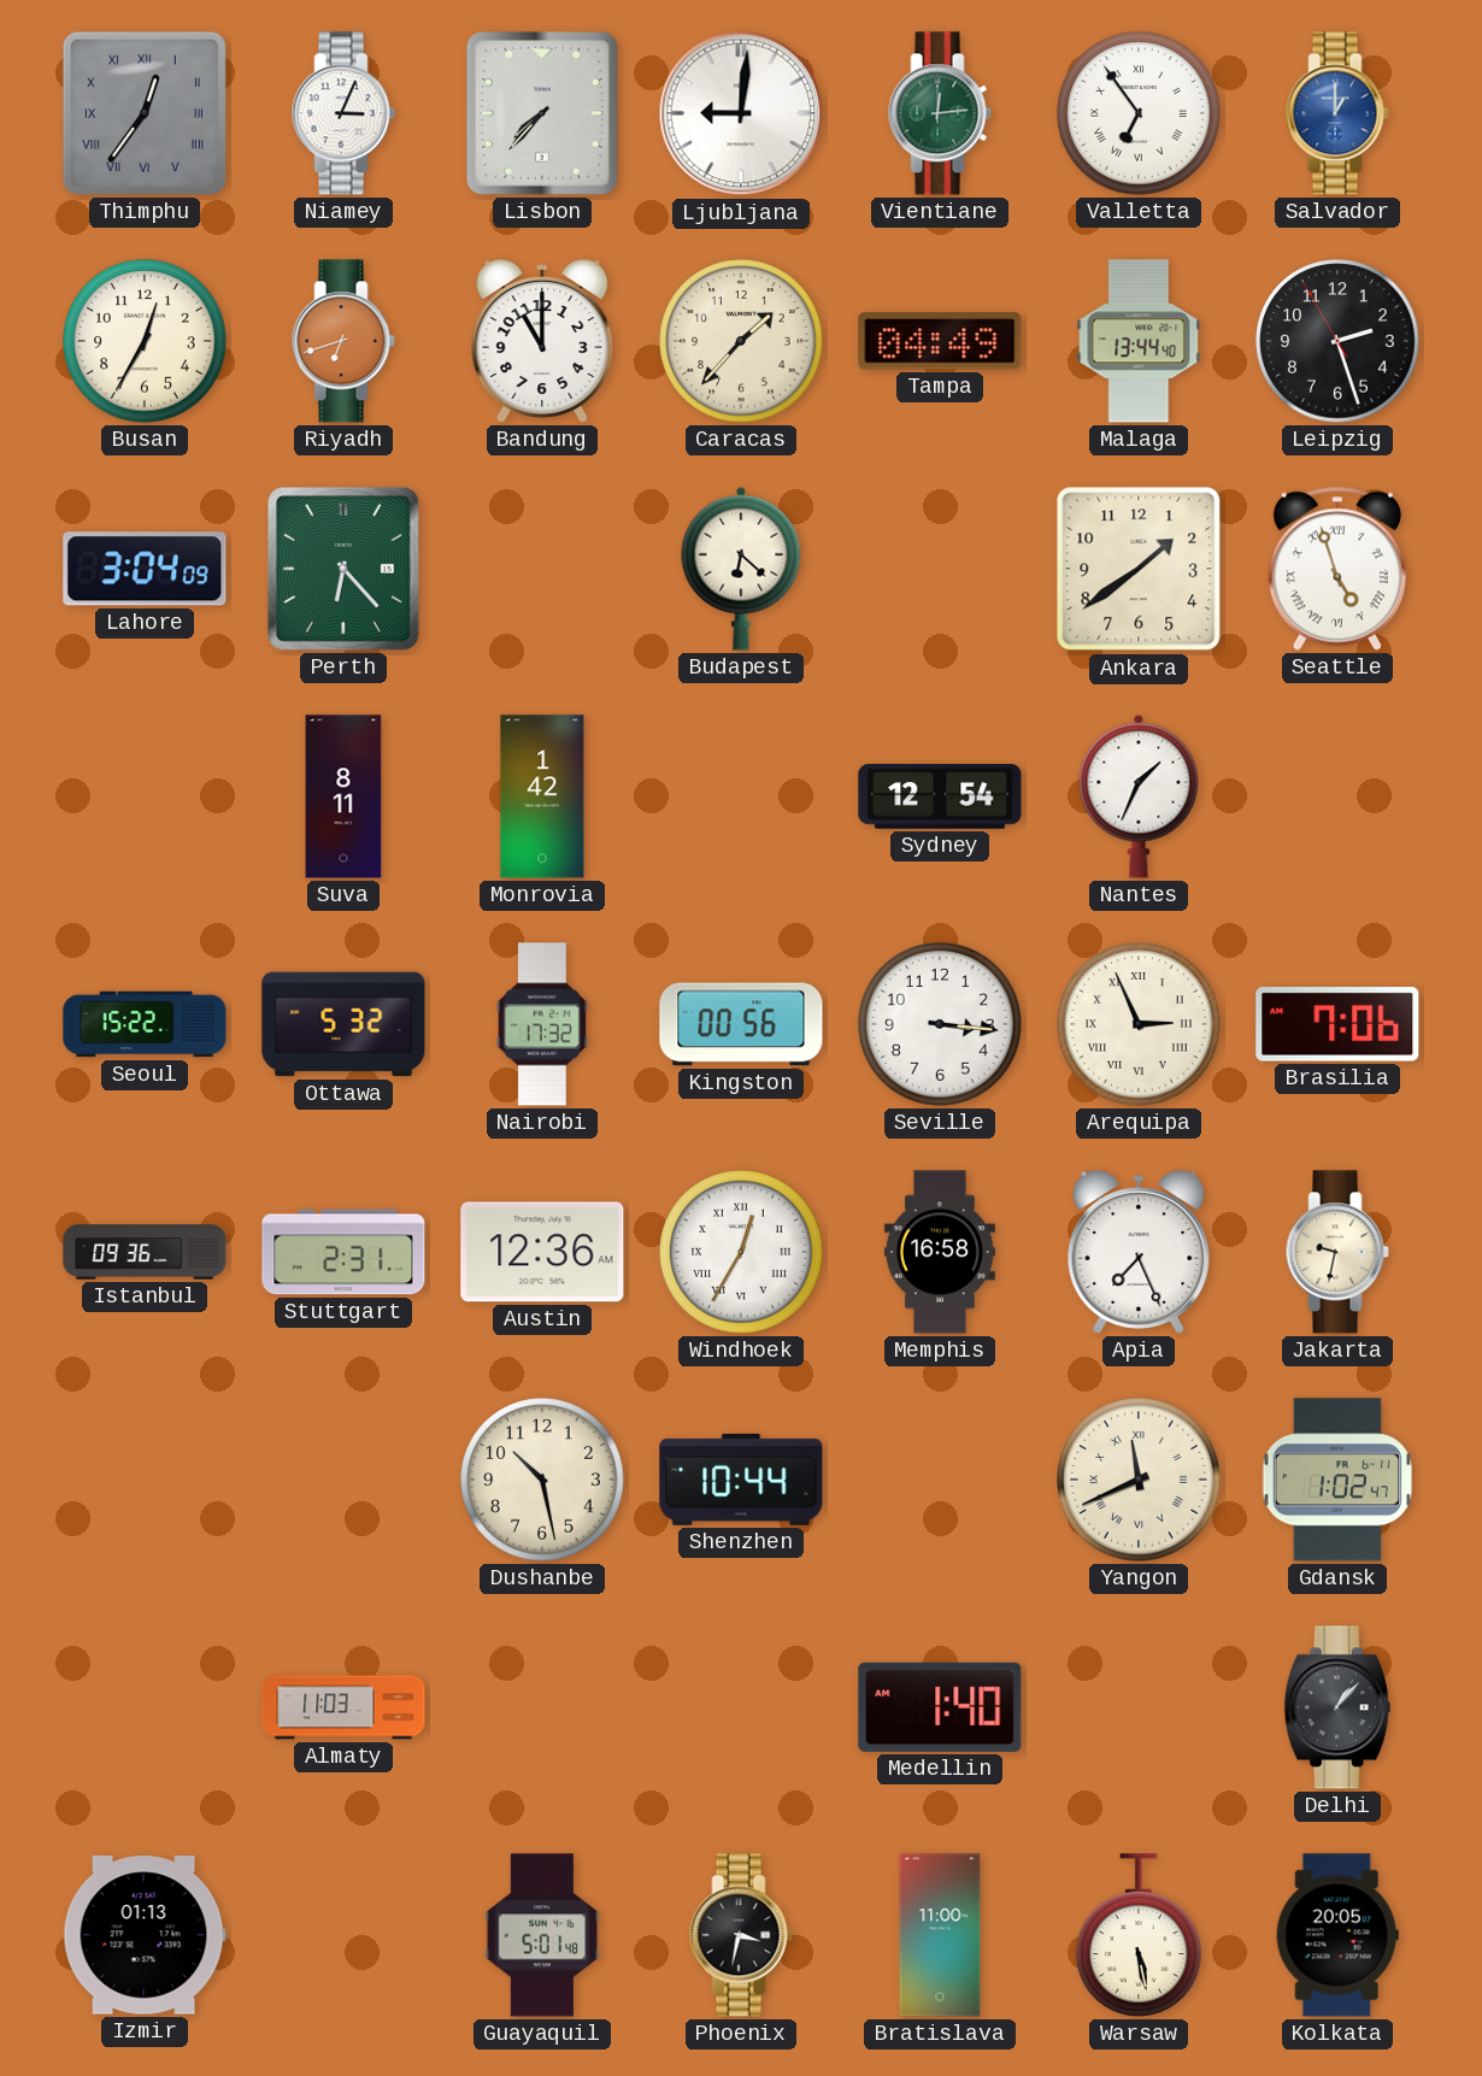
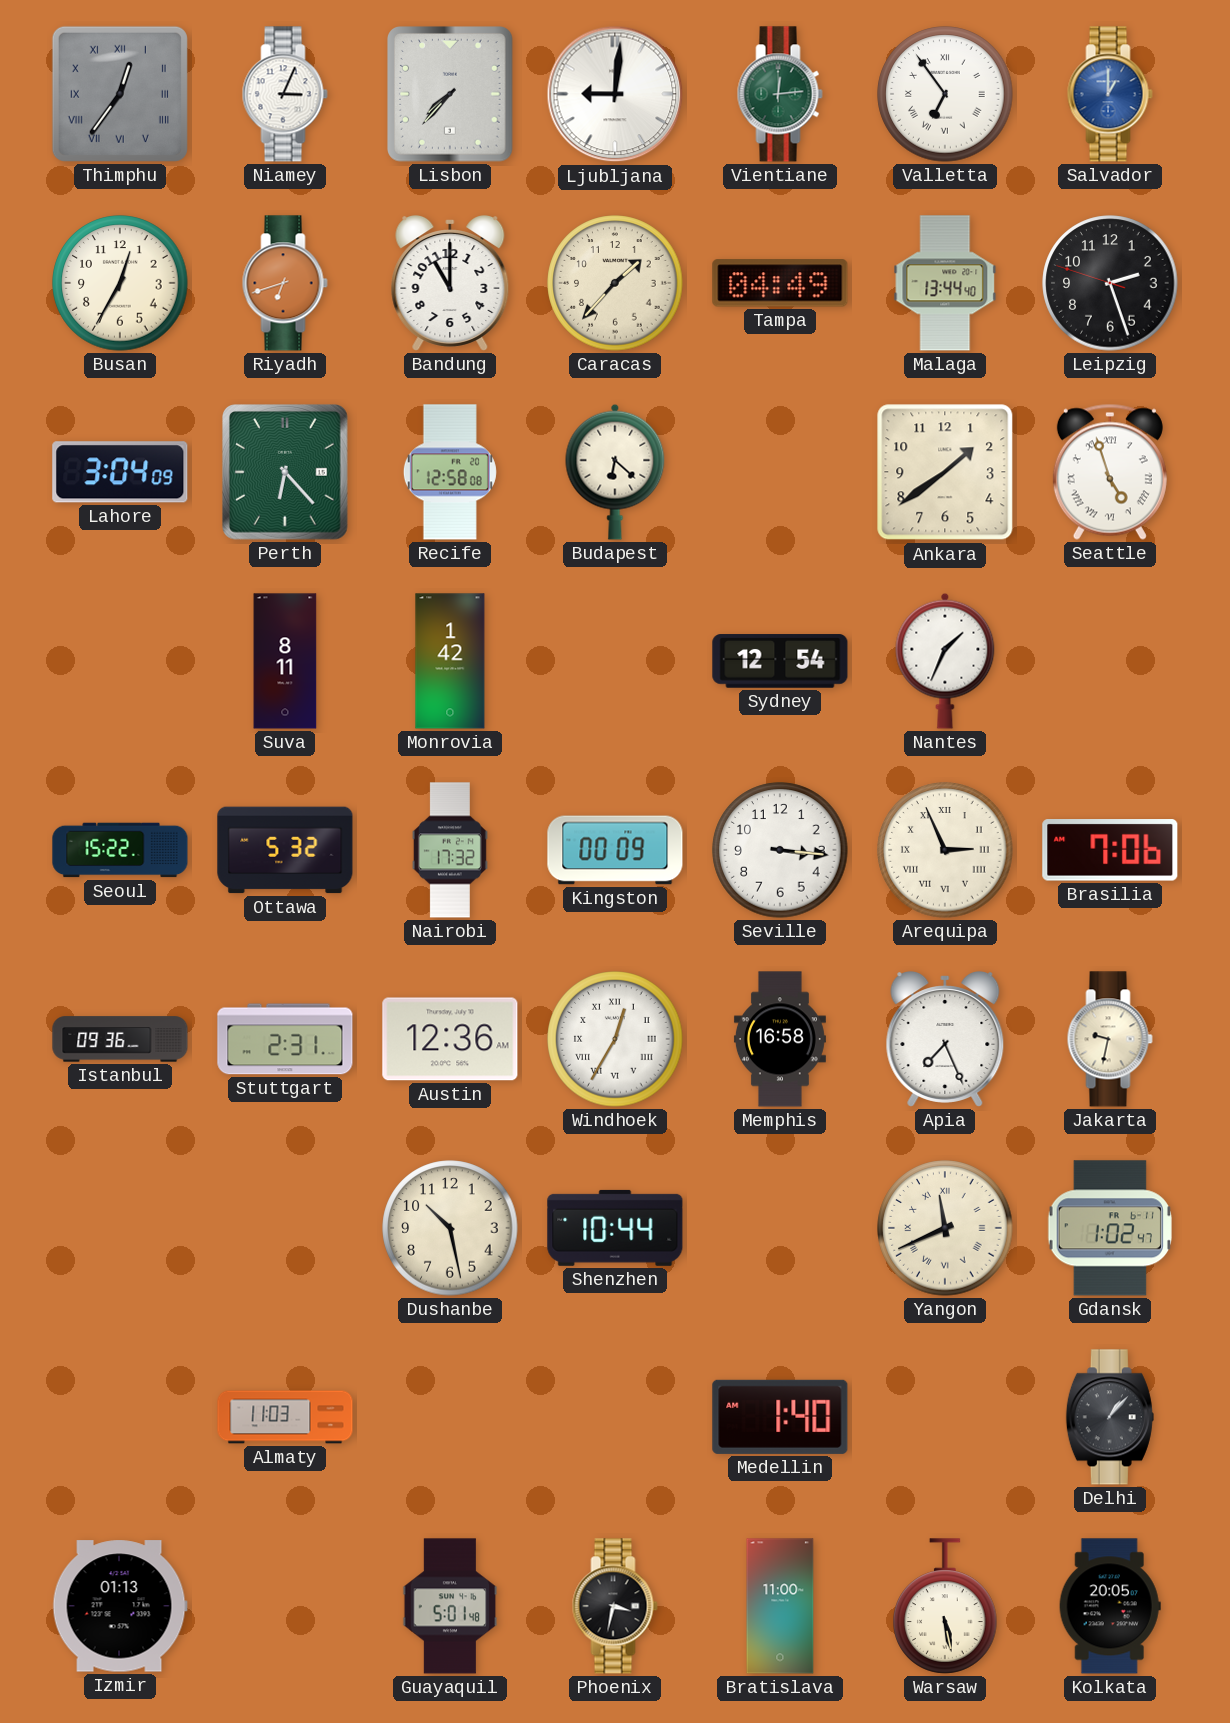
Leipzig: 2:26:55 -> 2:26:48
Recife: none -> 12:58
Kingston: 00:56 -> 00:09
